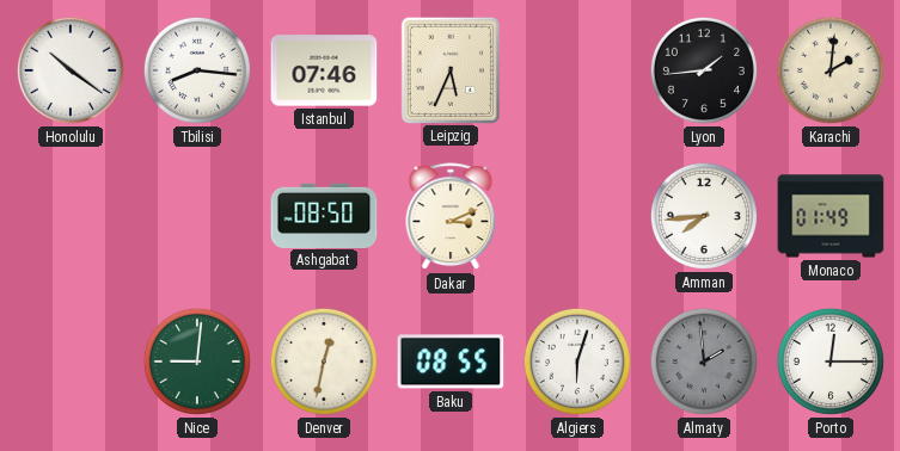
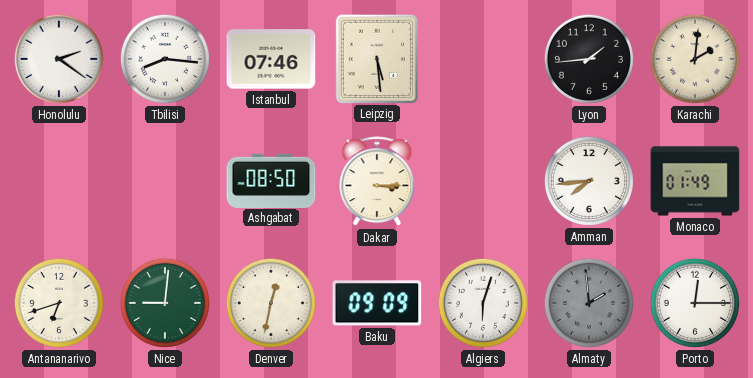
Honolulu: 10:21 -> 2:21
Leipzig: 5:34 -> 5:29
Dakar: 3:11 -> 3:15
Antananarivo: none -> 6:42
Baku: 08:55 -> 09:09
